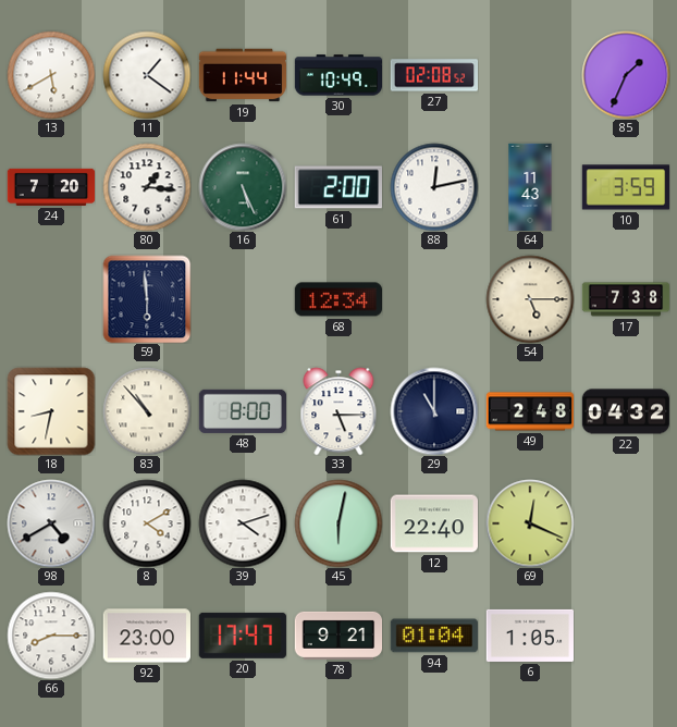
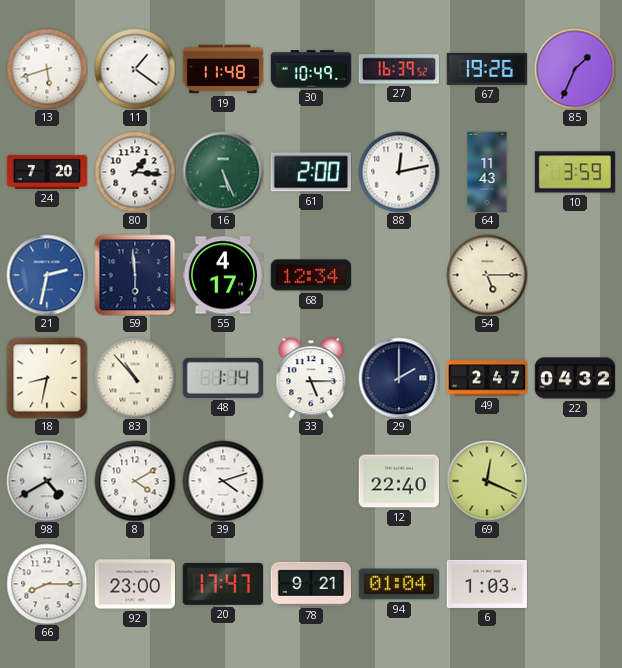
13: 5:40 -> 5:42
19: 11:44 -> 11:48
27: 02:08 -> 16:39
67: none -> 19:26
21: none -> 2:32
55: none -> 4:17
17: 7:38 -> none
48: 8:00 -> 1:14
29: 11:00 -> 2:00
49: 2:48 -> 2:47
45: 6:02 -> none
6: 1:05 -> 1:03
